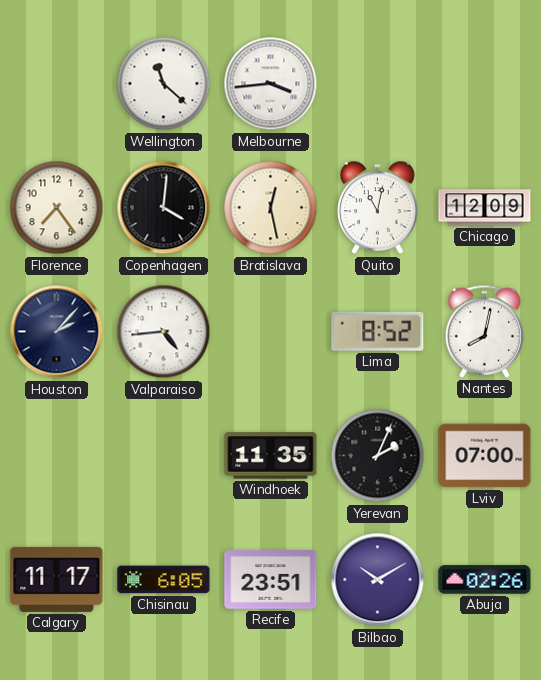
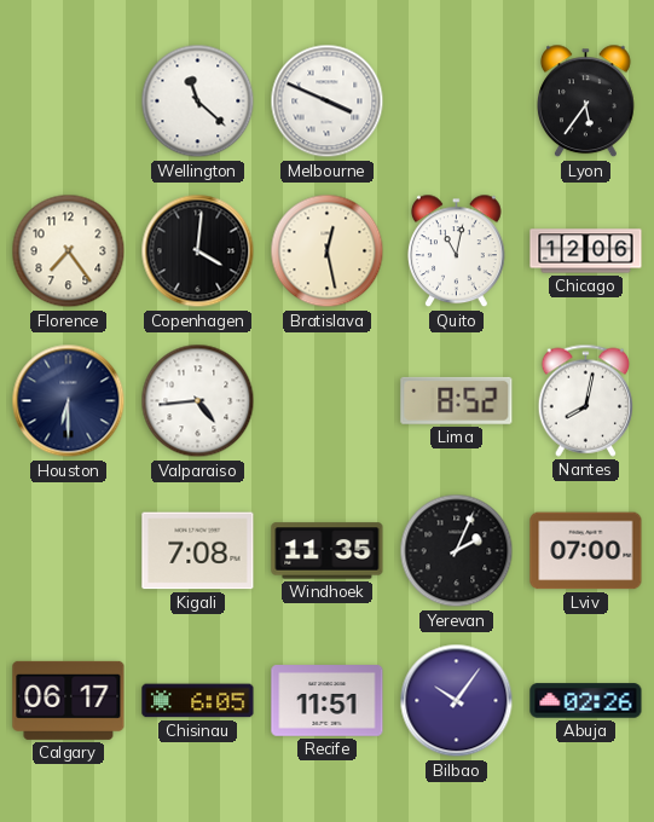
Melbourne: 3:44 -> 3:49
Lyon: none -> 5:36
Chicago: 12:09 -> 12:06
Houston: 2:07 -> 6:30
Kigali: none -> 7:08
Calgary: 11:17 -> 06:17
Recife: 23:51 -> 11:51
Bilbao: 10:10 -> 10:06
